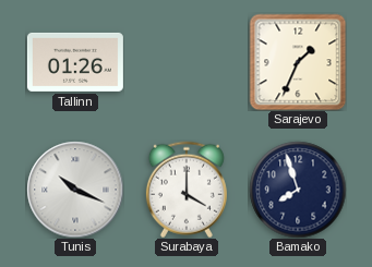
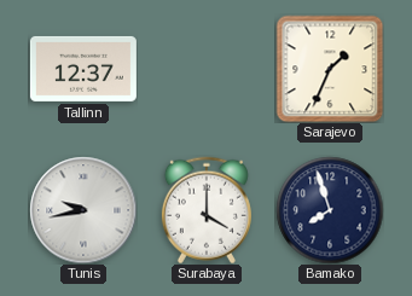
Tallinn: 01:26 -> 12:37
Tunis: 10:19 -> 9:43
